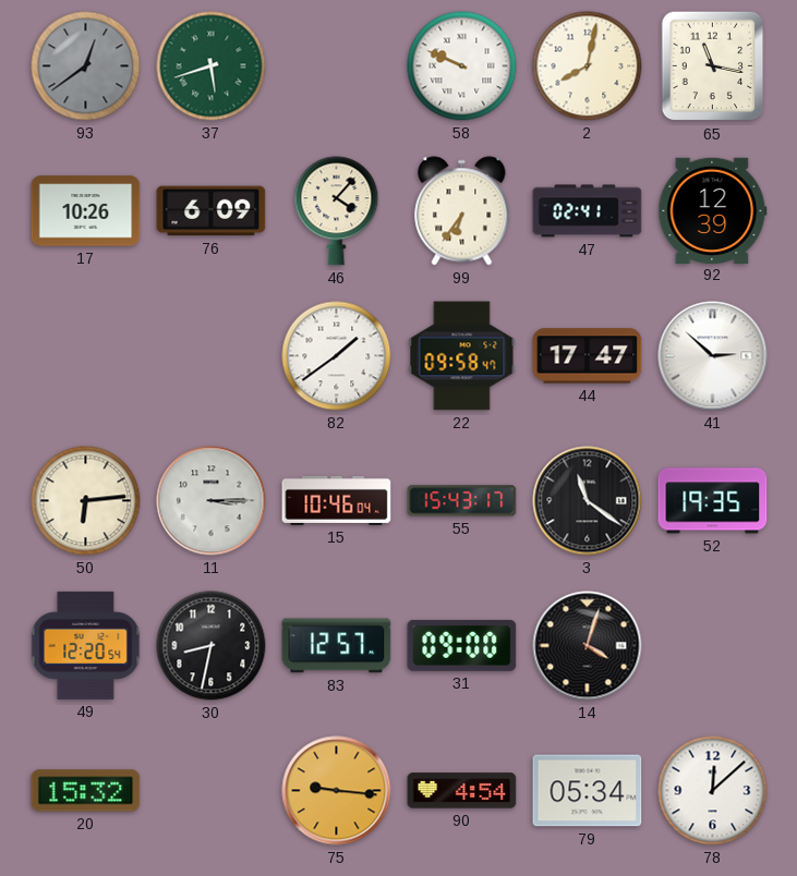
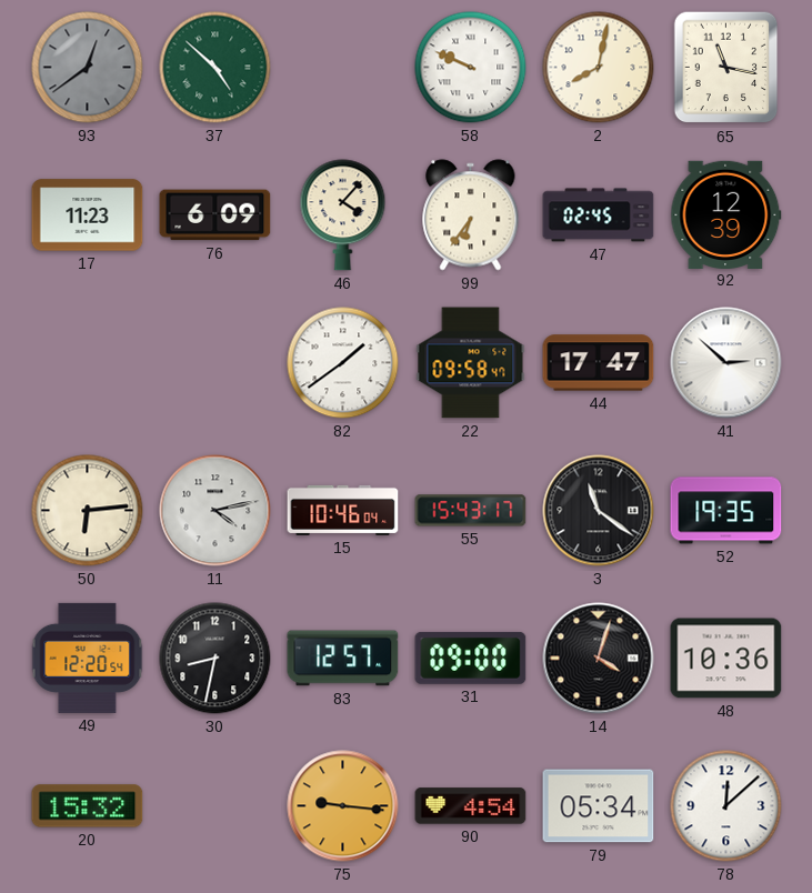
37: 5:42 -> 4:52
17: 10:26 -> 11:23
47: 02:41 -> 02:45
11: 3:15 -> 4:13
48: none -> 10:36
